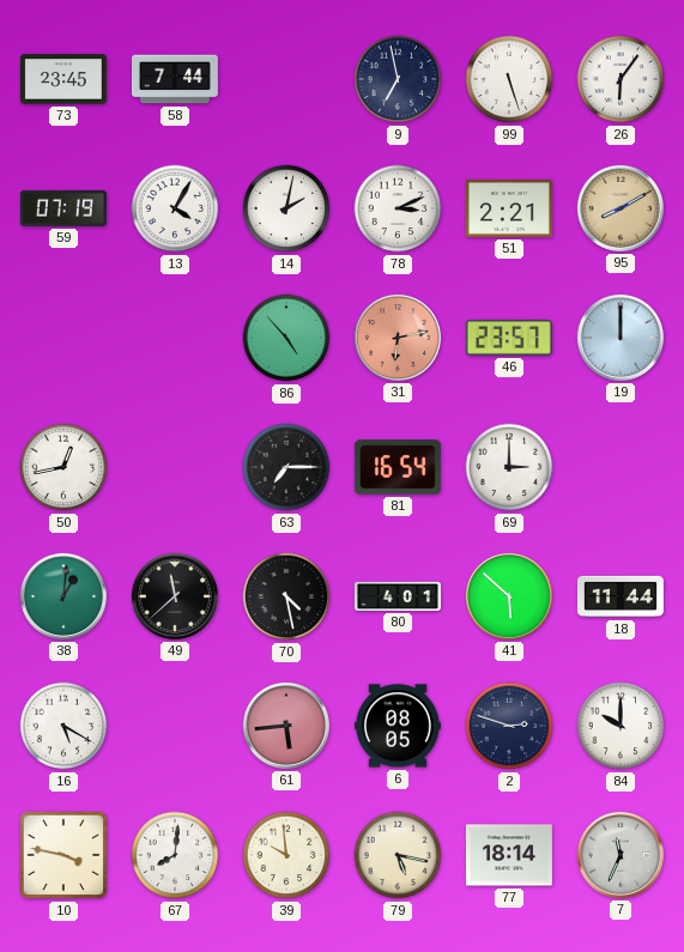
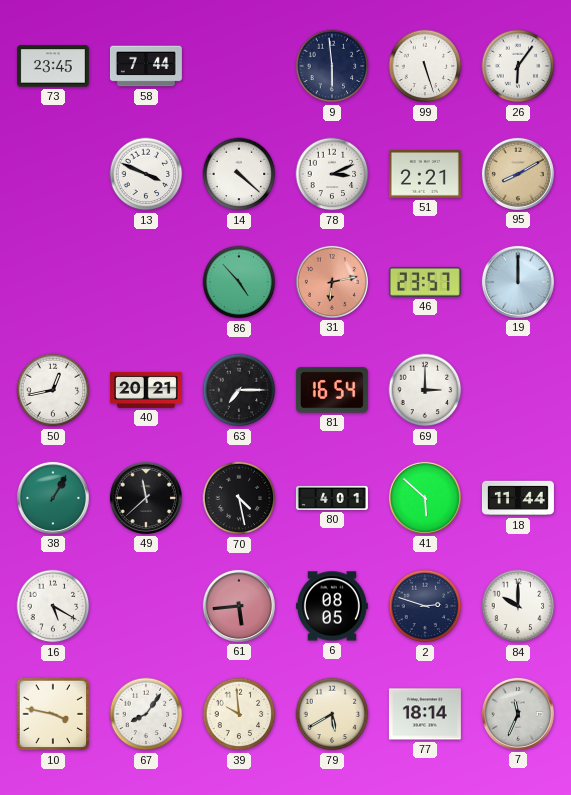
9: 6:58 -> 5:59
59: 07:19 -> none
13: 4:05 -> 3:49
14: 2:02 -> 4:22
40: none -> 20:21
38: 1:01 -> 1:05
67: 8:01 -> 8:06
79: 5:17 -> 5:40
